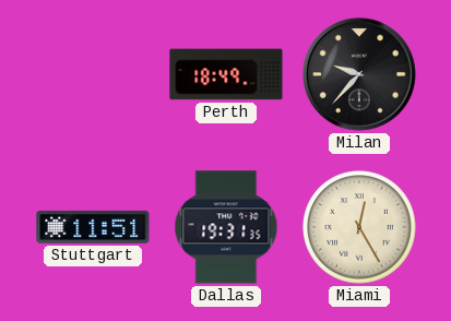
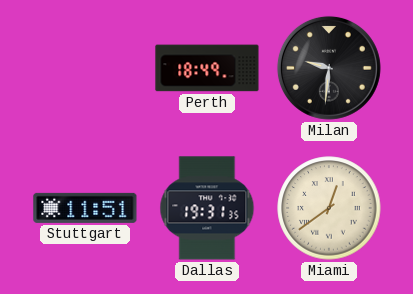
Milan: 9:37 -> 9:31
Miami: 12:25 -> 12:39
